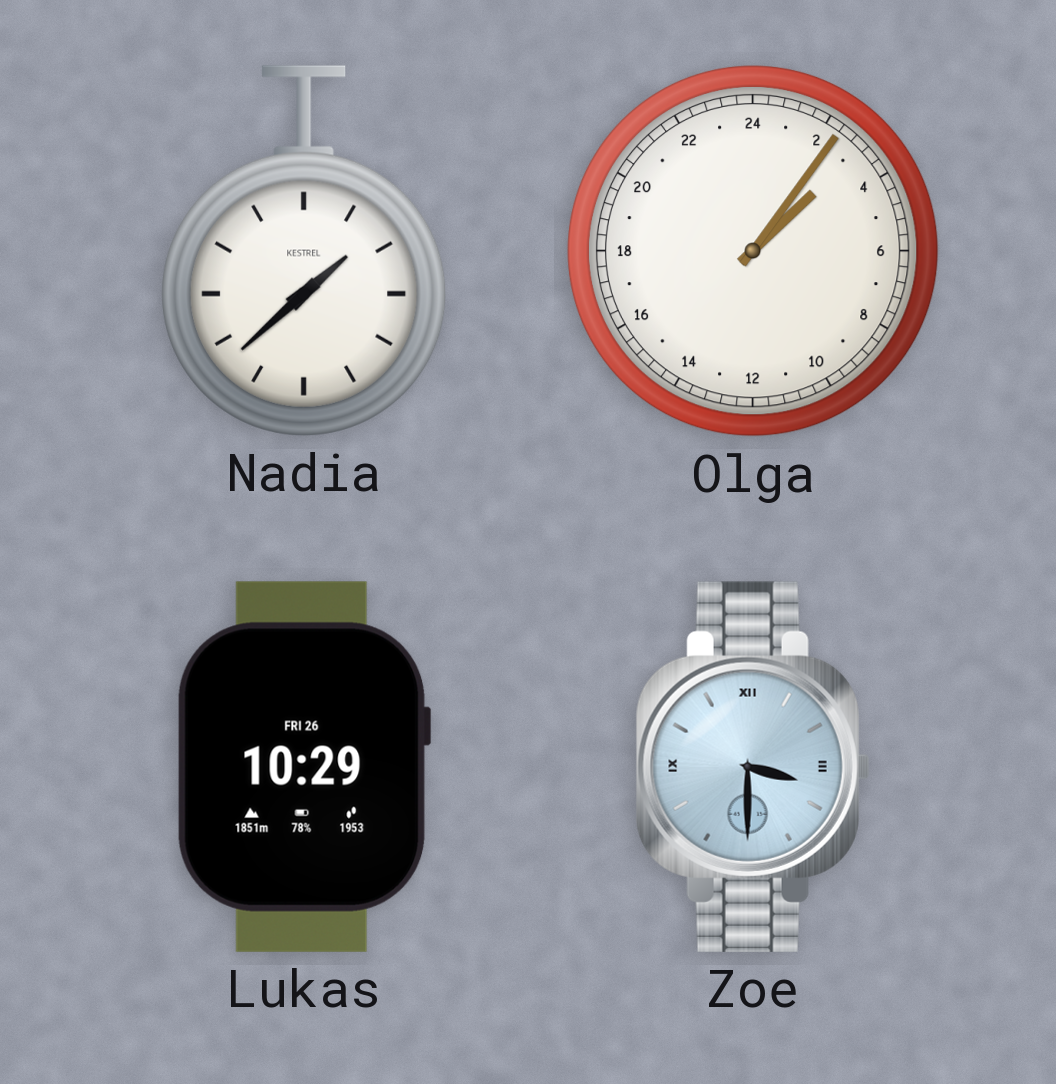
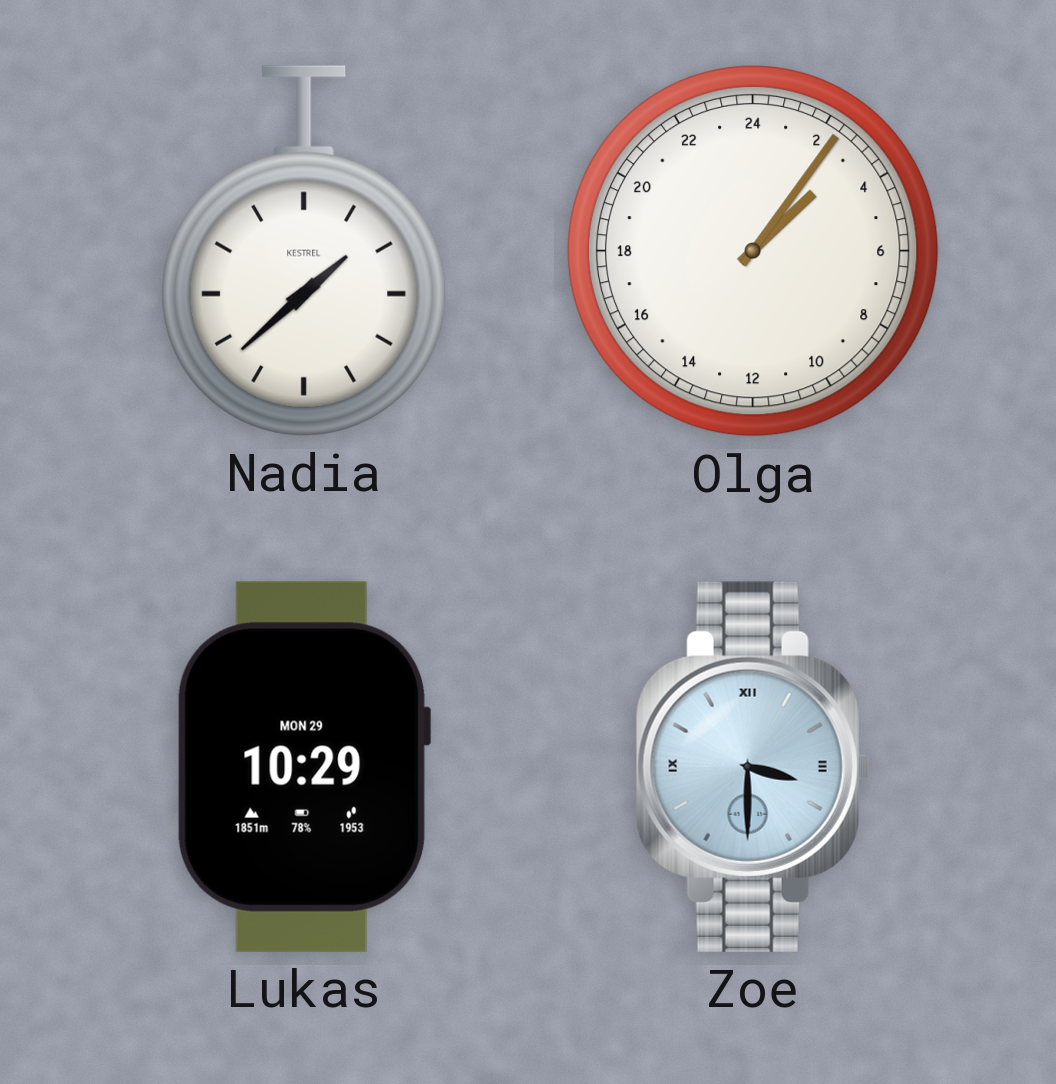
Lukas date: FRI 26 -> MON 29
